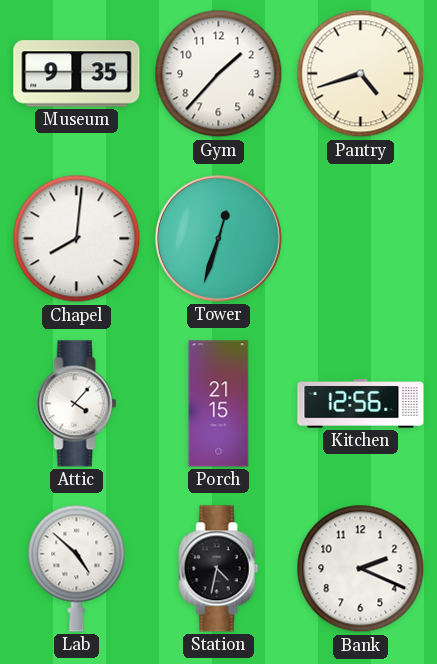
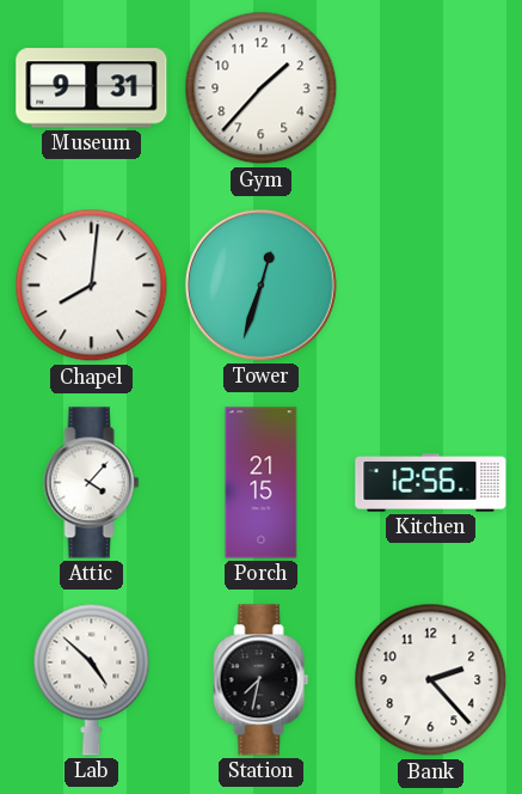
Museum: 9:35 -> 9:31
Pantry: 4:42 -> none
Station: 4:32 -> 7:32
Bank: 2:19 -> 2:23
